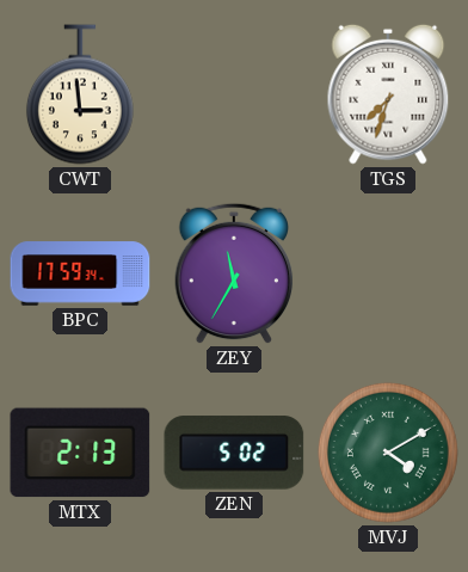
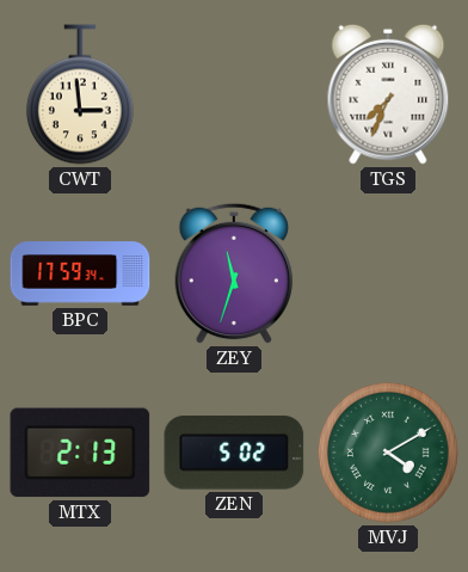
TGS: 7:33 -> 7:34
ZEY: 11:35 -> 11:33
